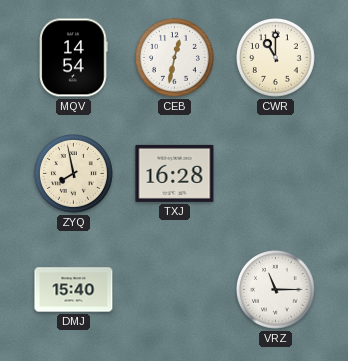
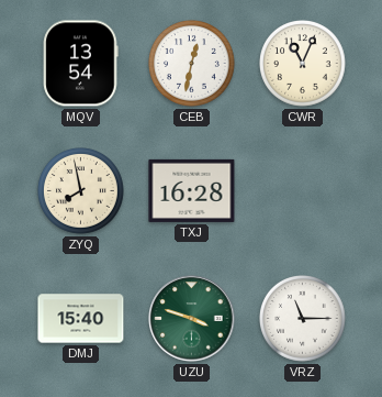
MQV: 14:54 -> 13:54
CWR: 11:00 -> 11:04
UZU: none -> 3:48
